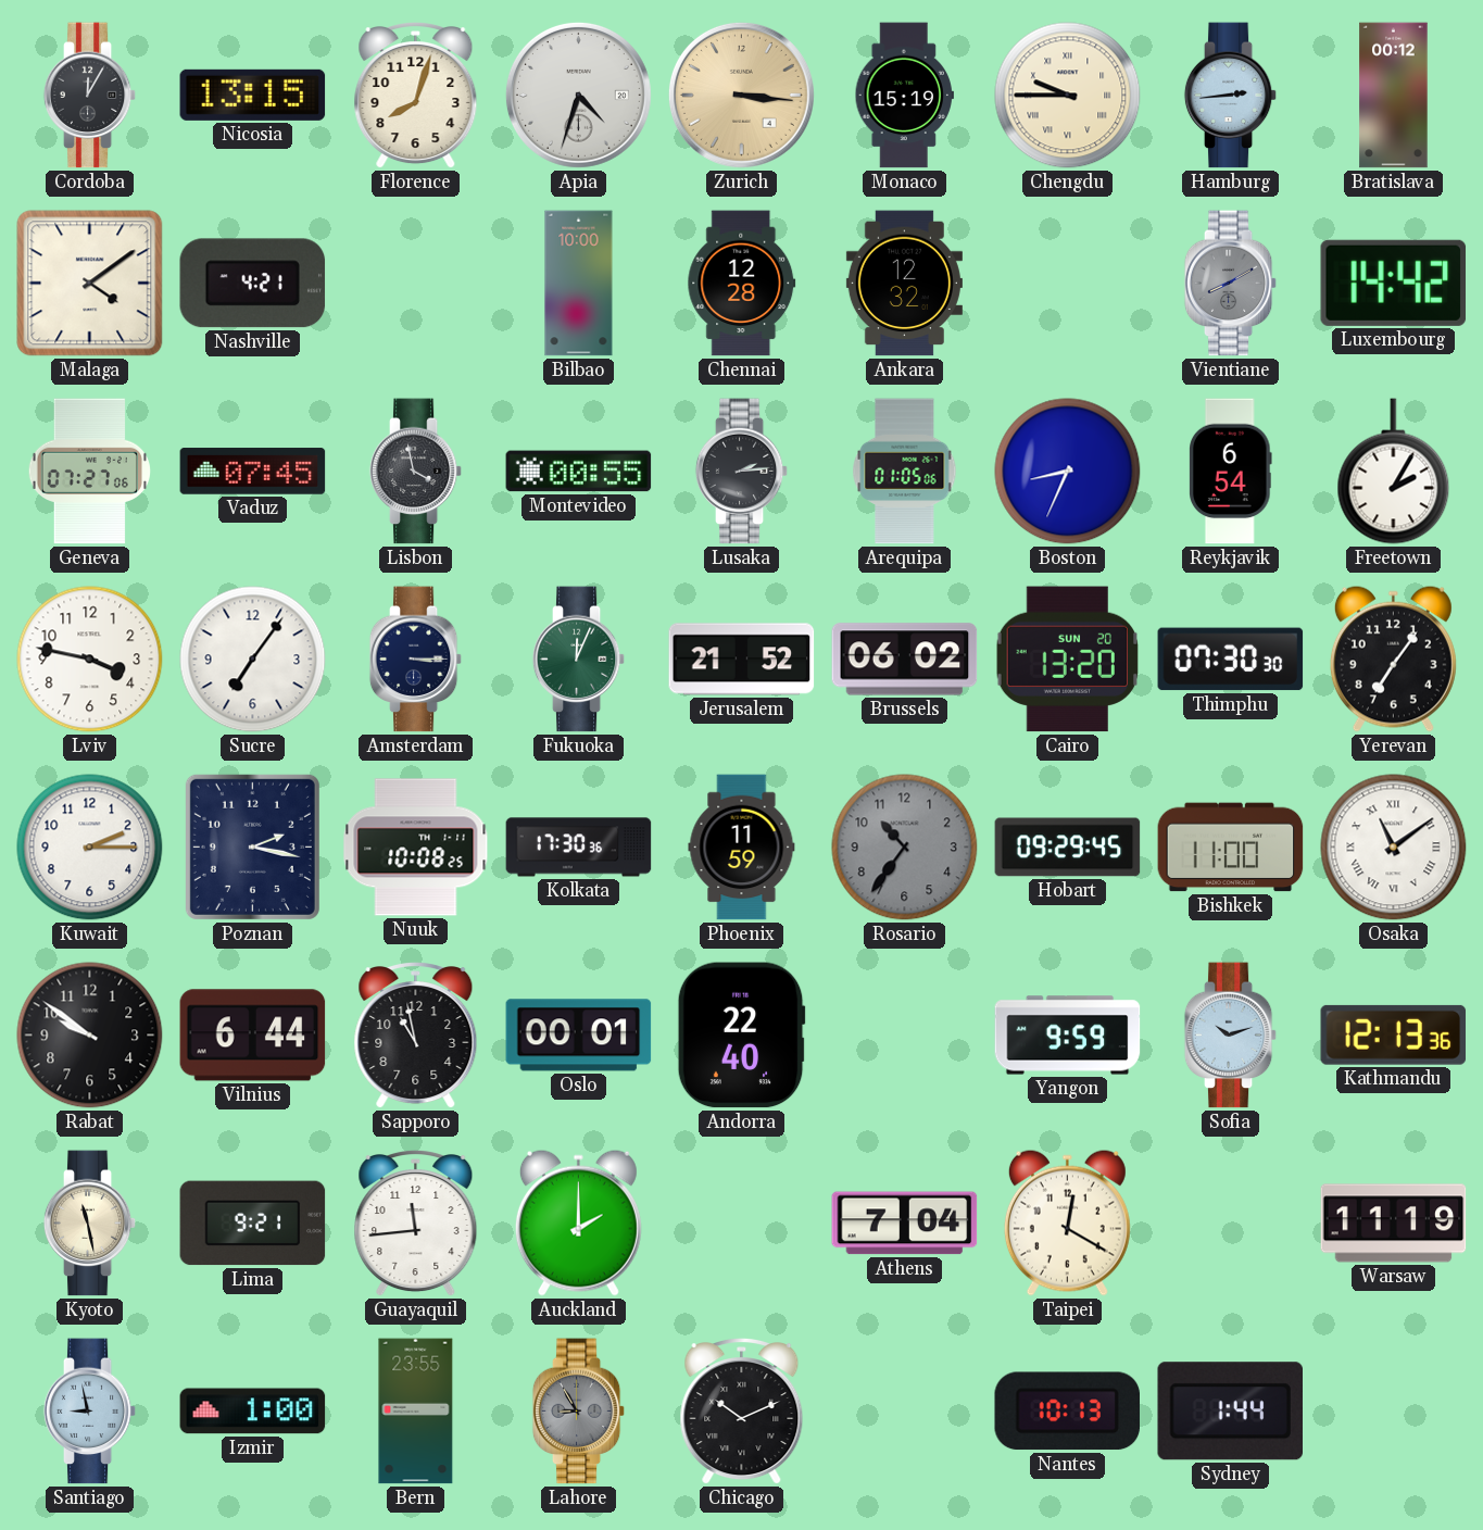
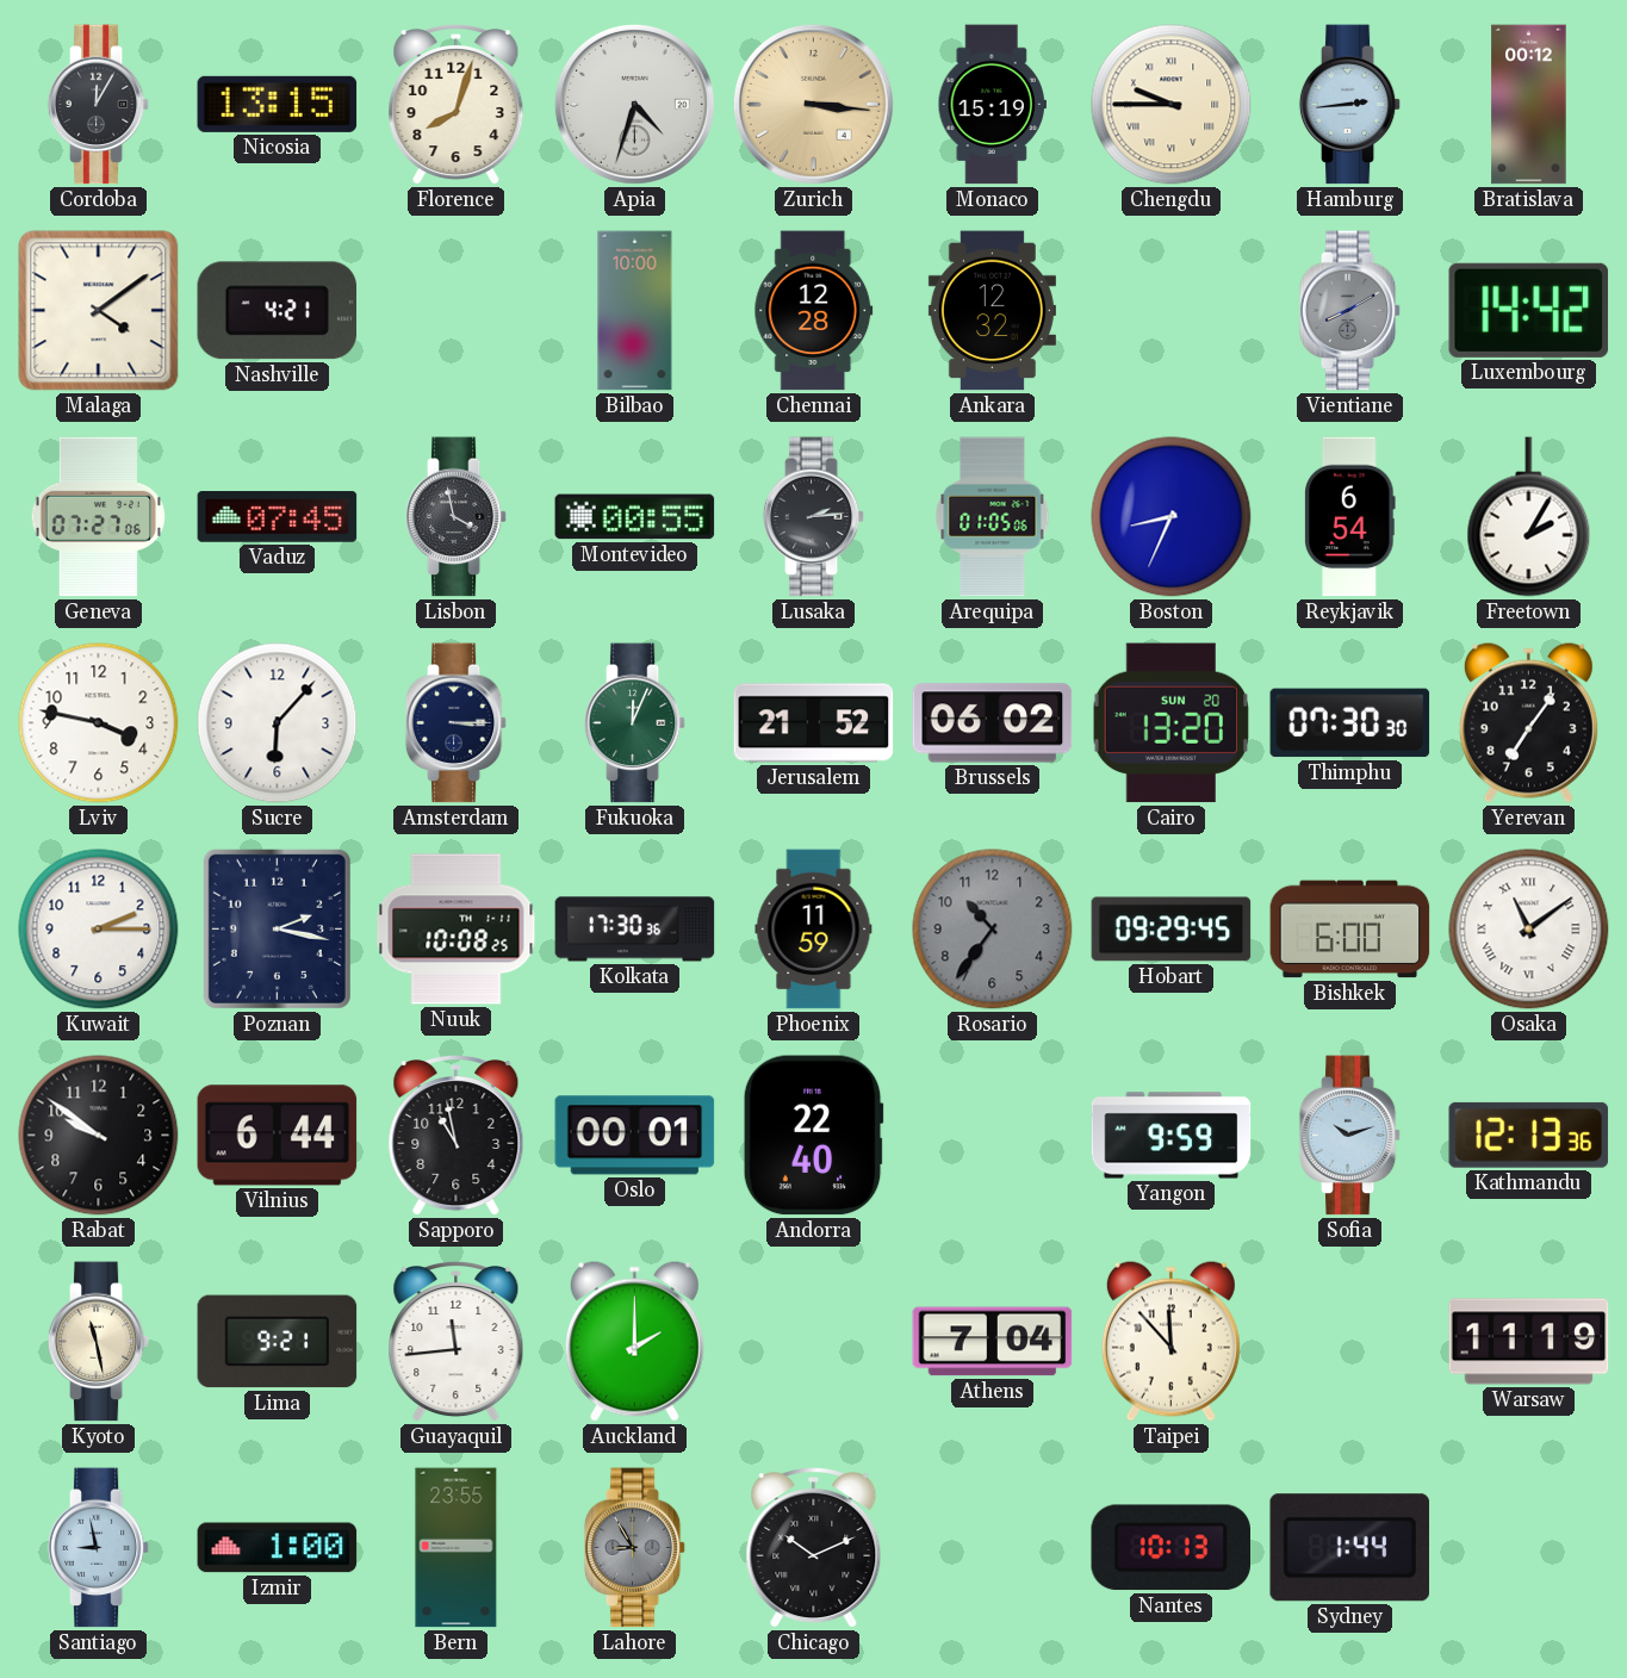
Sucre: 7:06 -> 6:07
Bishkek: 11:00 -> 6:00
Taipei: 12:20 -> 11:53
